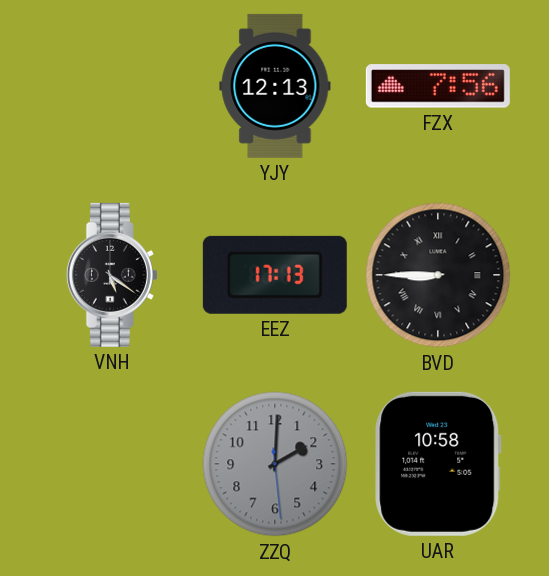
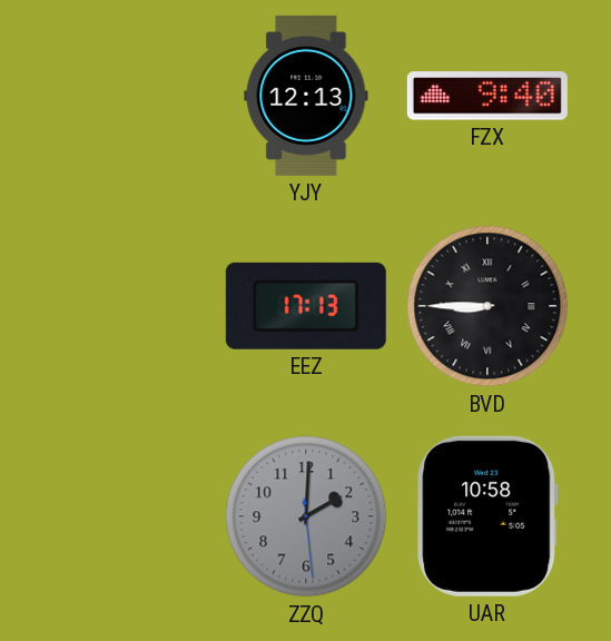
FZX: 7:56 -> 9:40
VNH: 5:21 -> none
